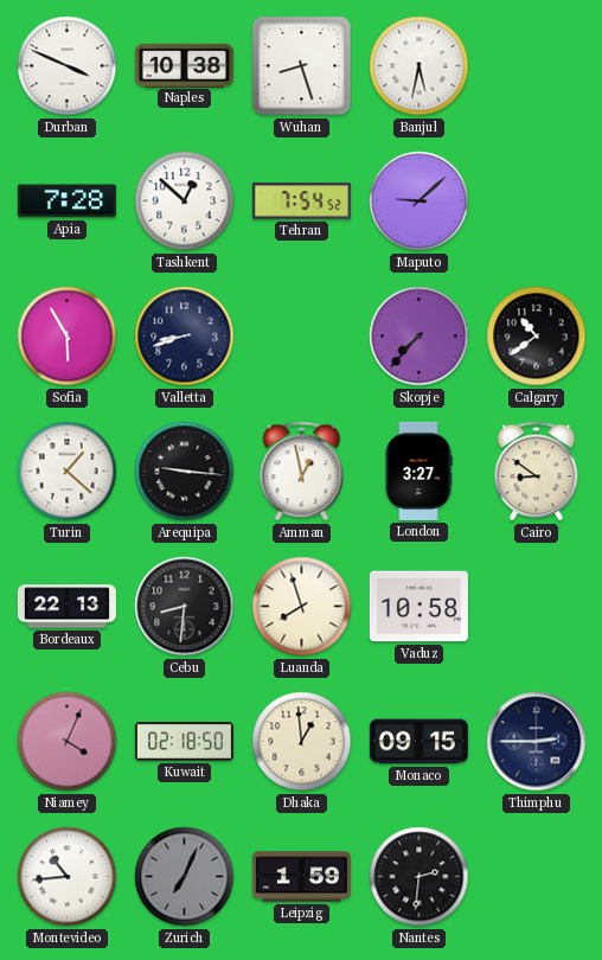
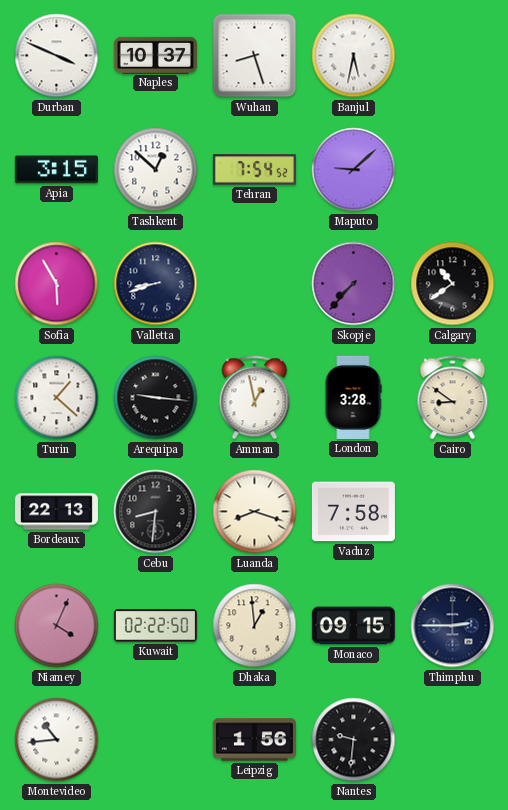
Naples: 10:38 -> 10:37
Apia: 7:28 -> 3:15
London: 3:27 -> 3:28
Luanda: 7:57 -> 8:18
Vaduz: 10:58 -> 7:58
Kuwait: 02:18 -> 02:22
Zurich: 7:04 -> none
Leipzig: 1:59 -> 1:56
Nantes: 2:31 -> 9:31
